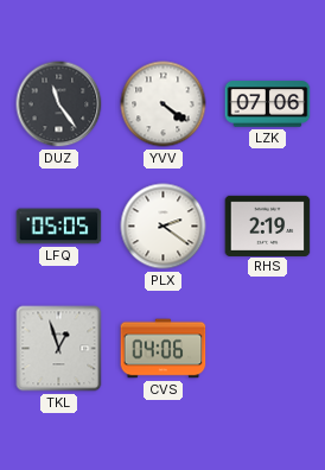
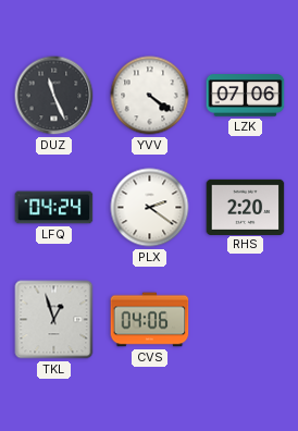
DUZ: 11:24 -> 11:26
LFQ: 05:05 -> 04:24
RHS: 2:19 -> 2:20
